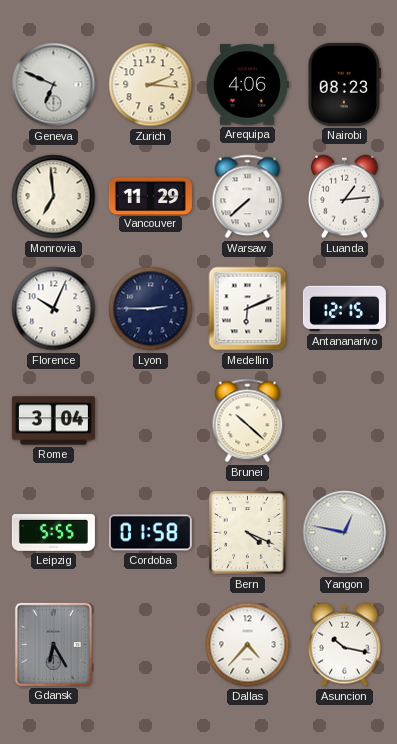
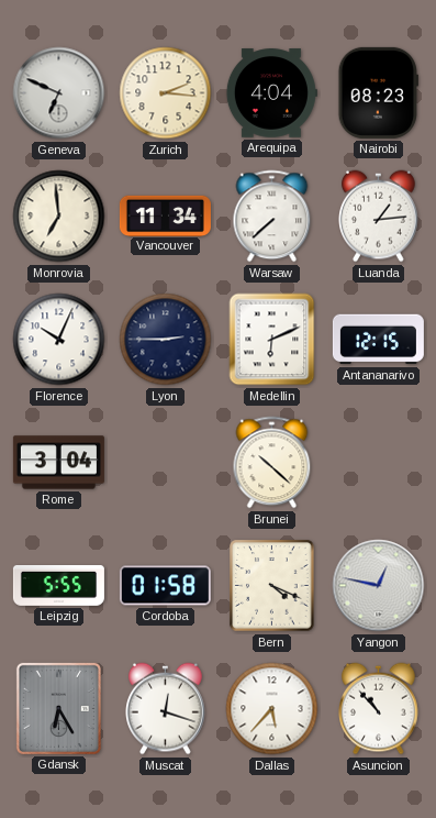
Arequipa: 4:06 -> 4:04
Vancouver: 11:29 -> 11:34
Muscat: none -> 12:18
Dallas: 4:37 -> 5:37
Asuncion: 10:17 -> 10:53
